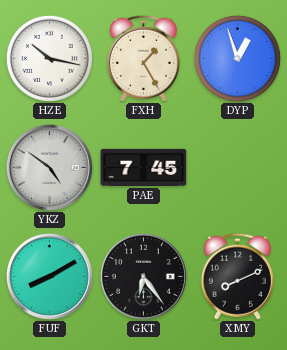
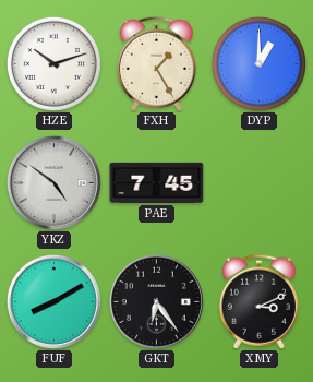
HZE: 10:17 -> 10:12
DYP: 12:57 -> 1:00
XMY: 8:11 -> 3:11
